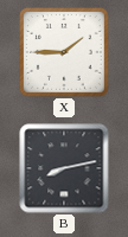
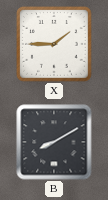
B: 8:13 -> 8:10
